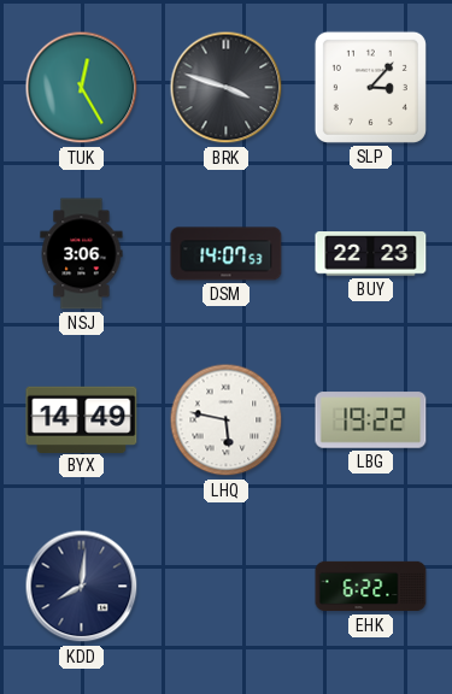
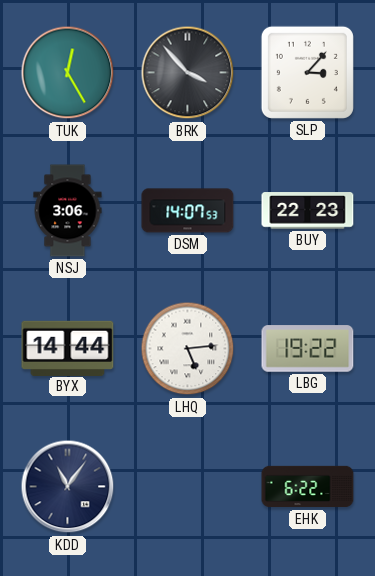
BRK: 3:48 -> 3:53
BYX: 14:49 -> 14:44
LHQ: 5:47 -> 5:14
KDD: 8:01 -> 11:06
